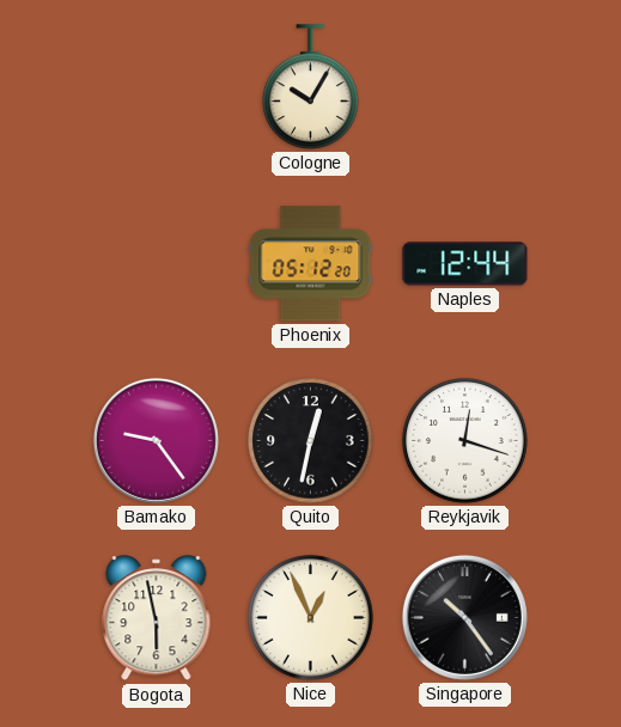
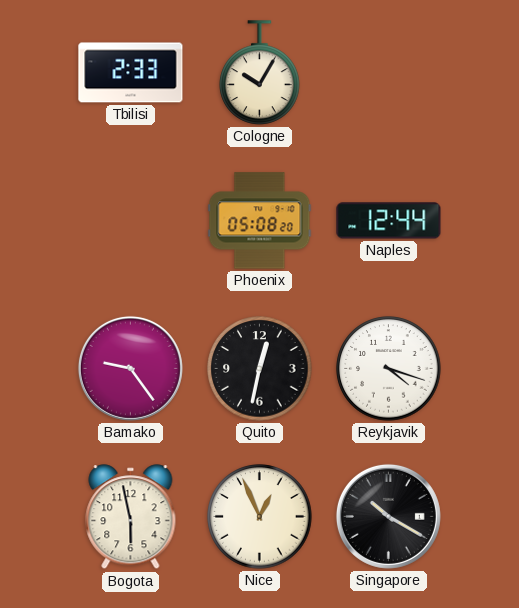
Tbilisi: none -> 2:33
Phoenix: 05:12 -> 05:08
Reykjavik: 12:18 -> 4:18
Singapore: 10:24 -> 10:20
